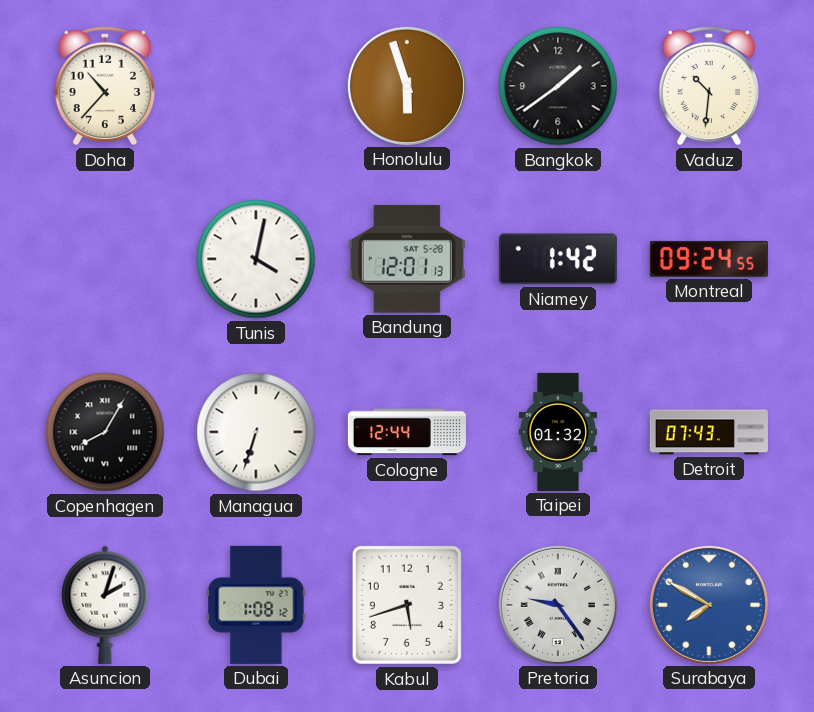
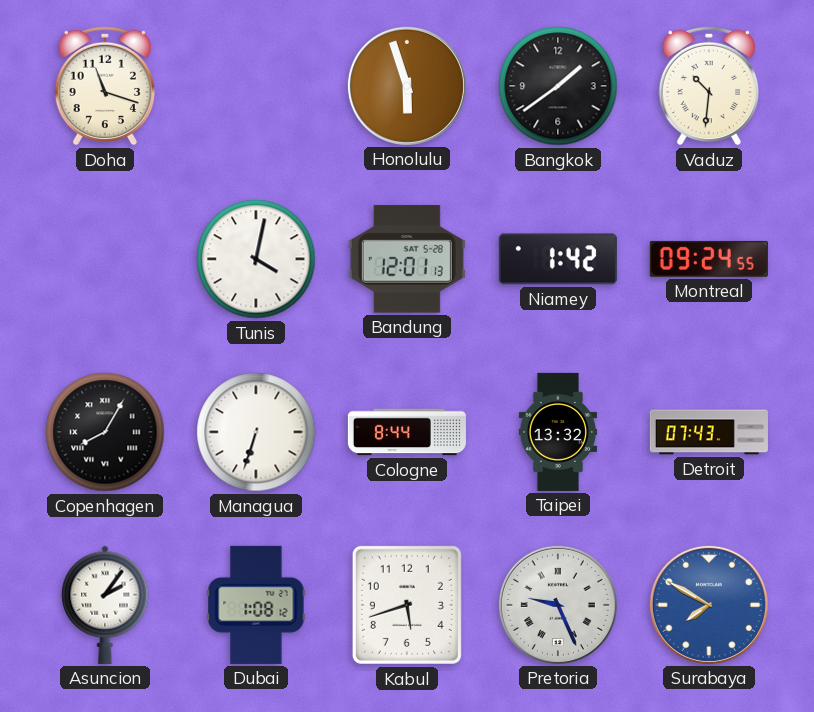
Doha: 10:37 -> 11:18
Cologne: 12:44 -> 8:44
Taipei: 01:32 -> 13:32
Asuncion: 2:03 -> 2:06
Pretoria: 9:24 -> 9:26
